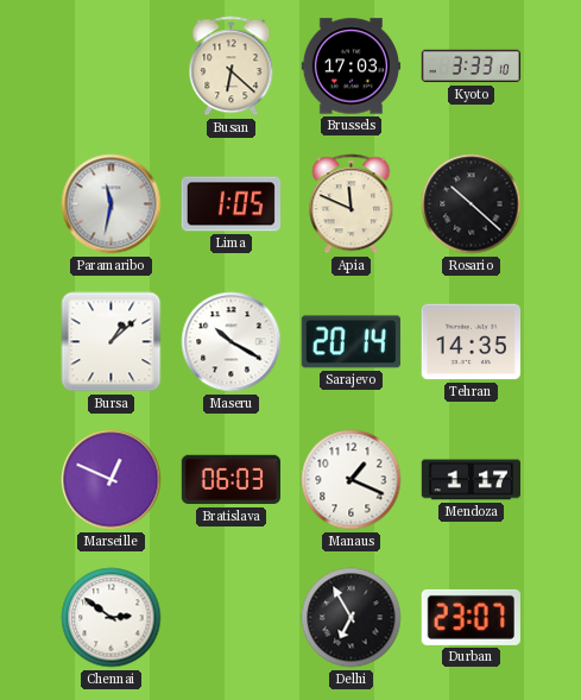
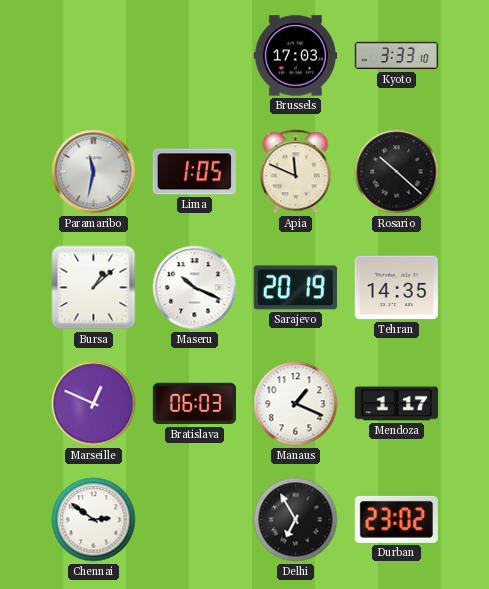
Busan: 6:22 -> none
Maseru: 10:20 -> 10:19
Sarajevo: 20:14 -> 20:19
Durban: 23:07 -> 23:02
